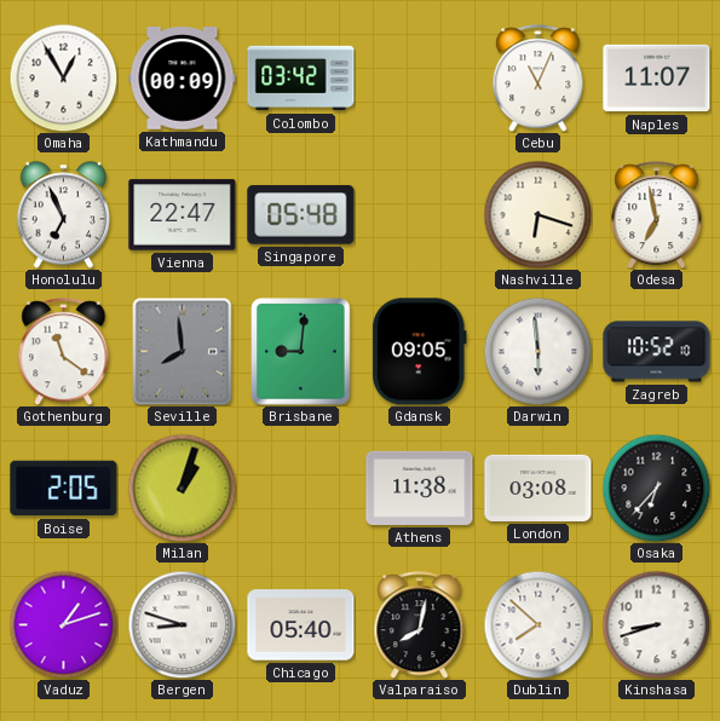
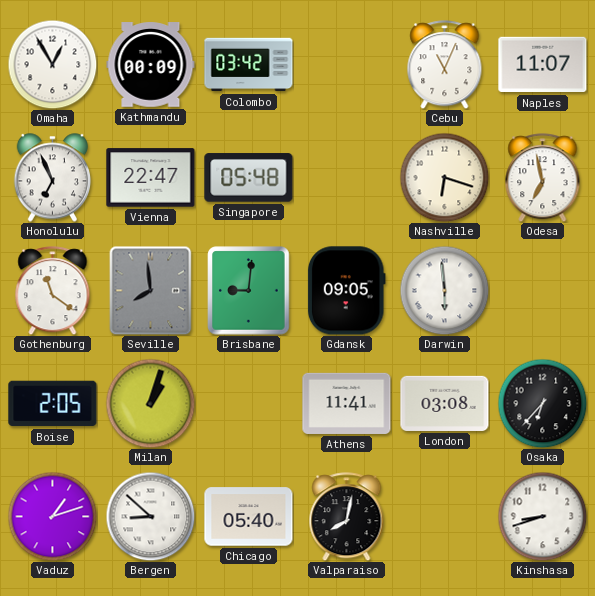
Zagreb: 10:52 -> none
Athens: 11:38 -> 11:41
Bergen: 8:48 -> 8:52
Dublin: 7:52 -> none
